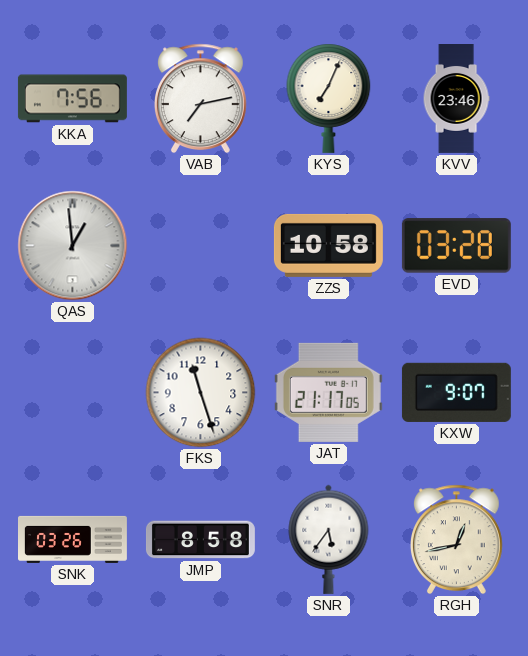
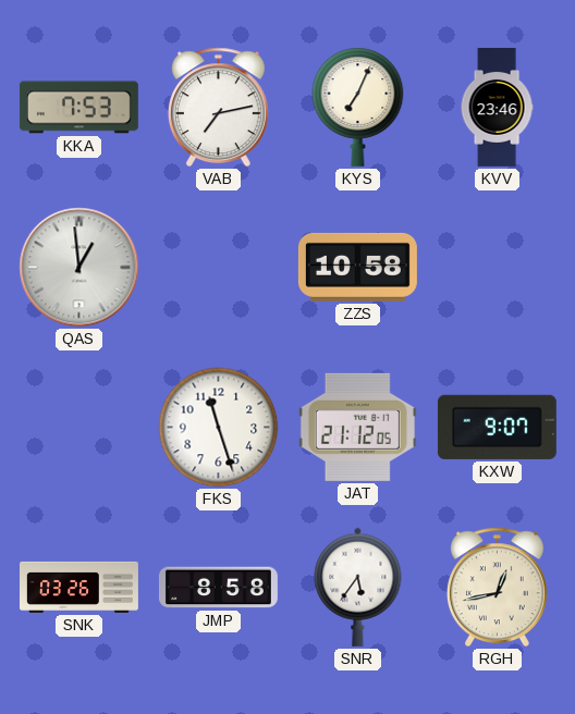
KKA: 7:56 -> 7:53
EVD: 03:28 -> none
JAT: 21:17 -> 21:12
